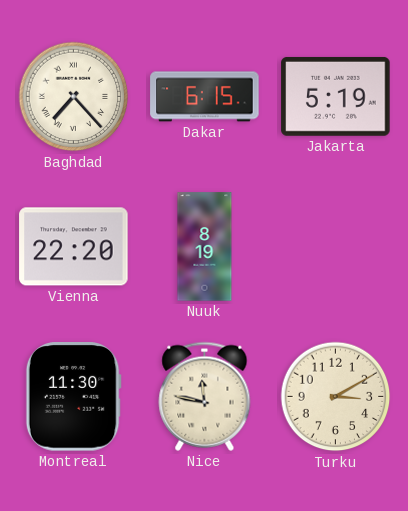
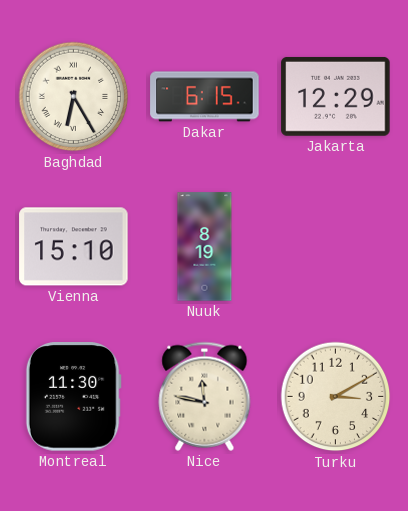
Baghdad: 7:23 -> 6:25
Jakarta: 5:19 -> 12:29
Vienna: 22:20 -> 15:10
